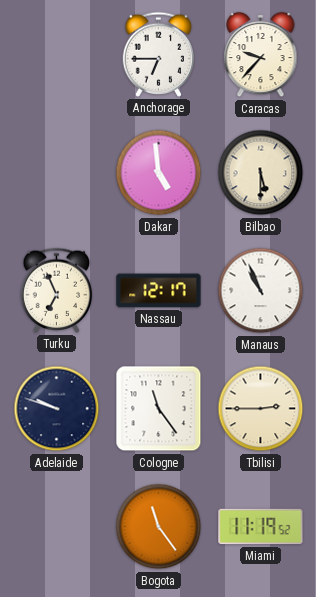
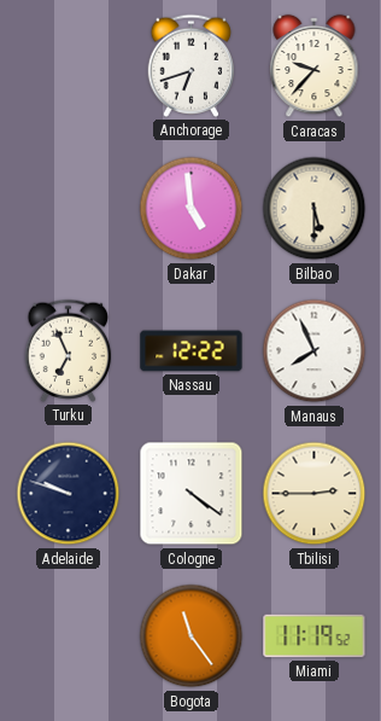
Anchorage: 6:45 -> 6:42
Nassau: 12:17 -> 12:22
Manaus: 10:56 -> 7:56
Cologne: 11:24 -> 4:21
